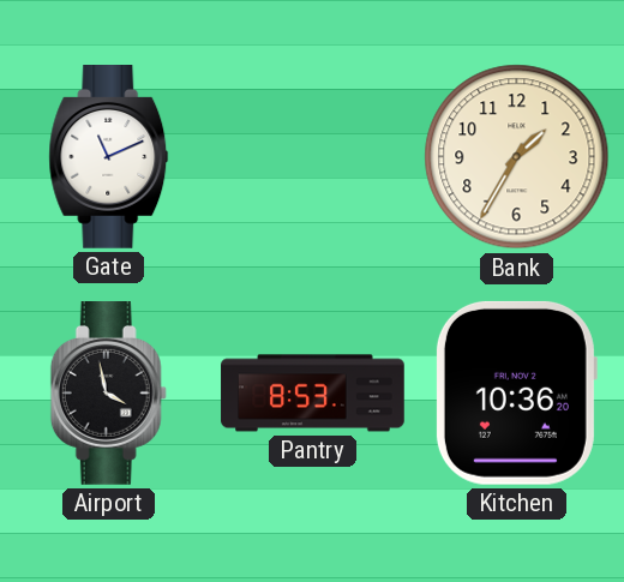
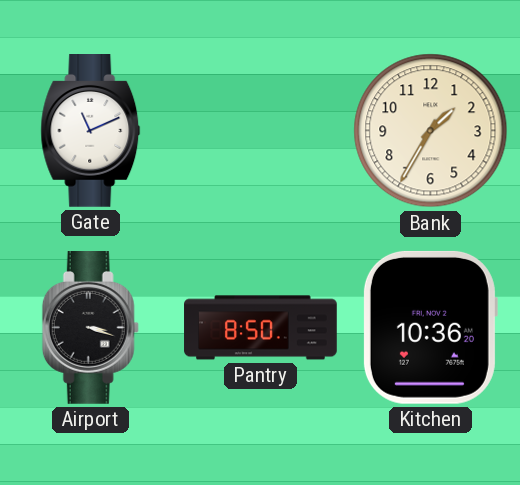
Airport: 3:58 -> 3:18
Pantry: 8:53 -> 8:50
